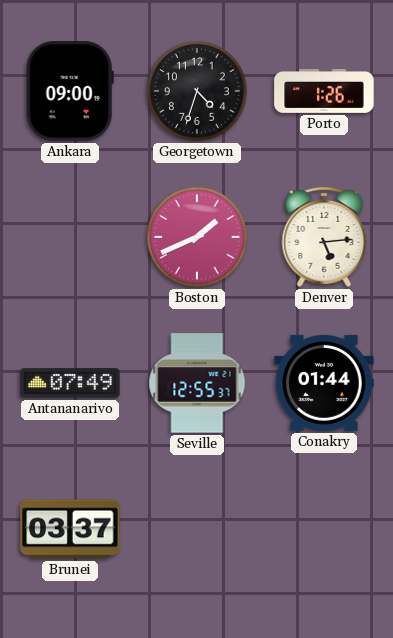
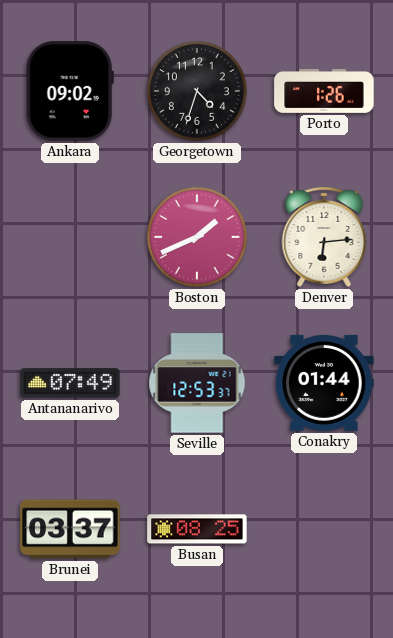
Ankara: 09:00 -> 09:02
Denver: 5:14 -> 6:14
Seville: 12:55 -> 12:53
Busan: none -> 08:25
